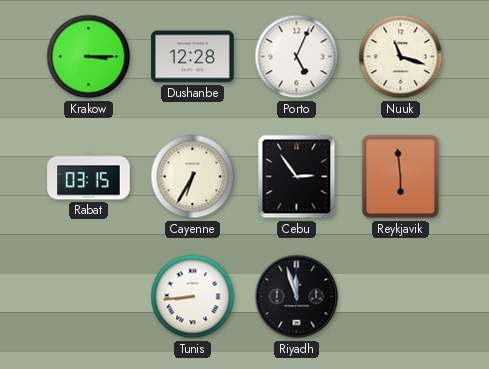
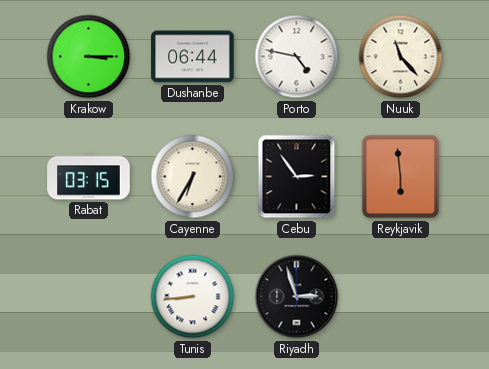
Dushanbe: 12:28 -> 06:44
Porto: 5:04 -> 4:47
Nuuk: 11:18 -> 11:23
Riyadh: 11:57 -> 2:57
